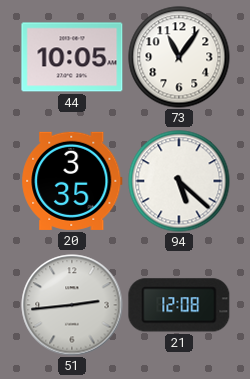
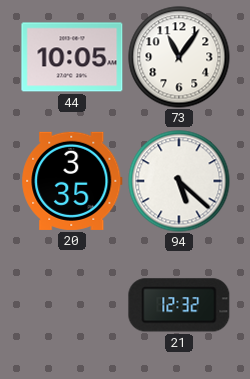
51: 2:44 -> none
21: 12:08 -> 12:32
